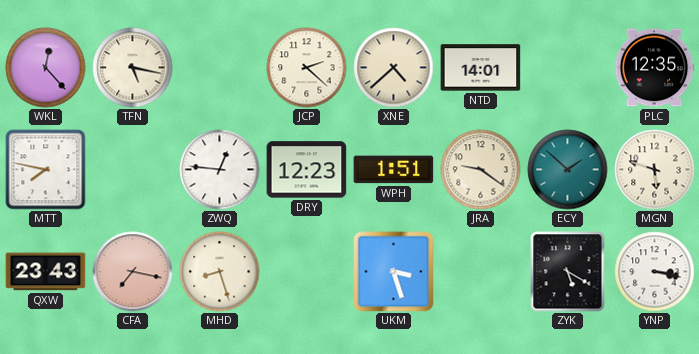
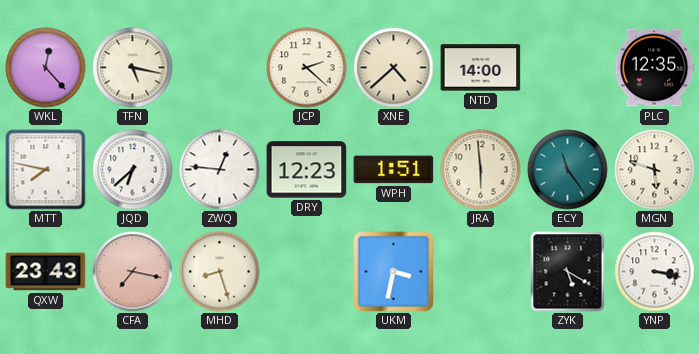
NTD: 14:01 -> 14:00
JQD: none -> 6:38
JRA: 9:21 -> 5:59
ECY: 1:52 -> 11:24
UKM: 3:27 -> 3:32
